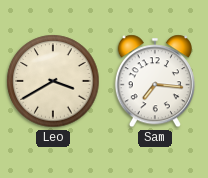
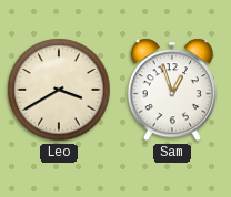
Sam: 7:16 -> 12:57
